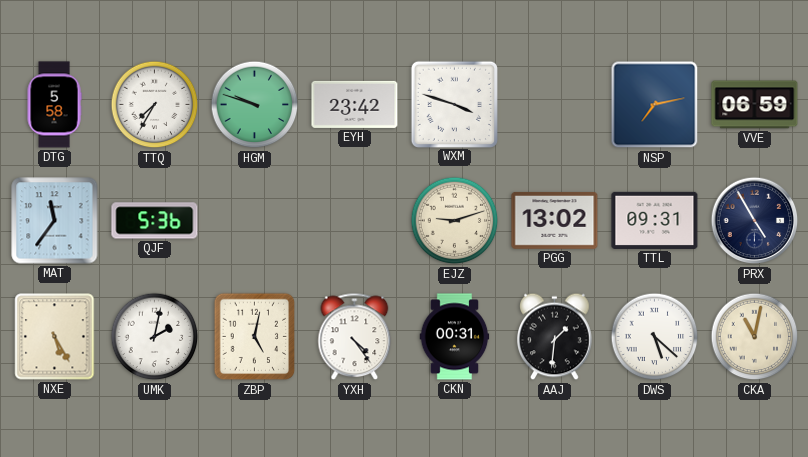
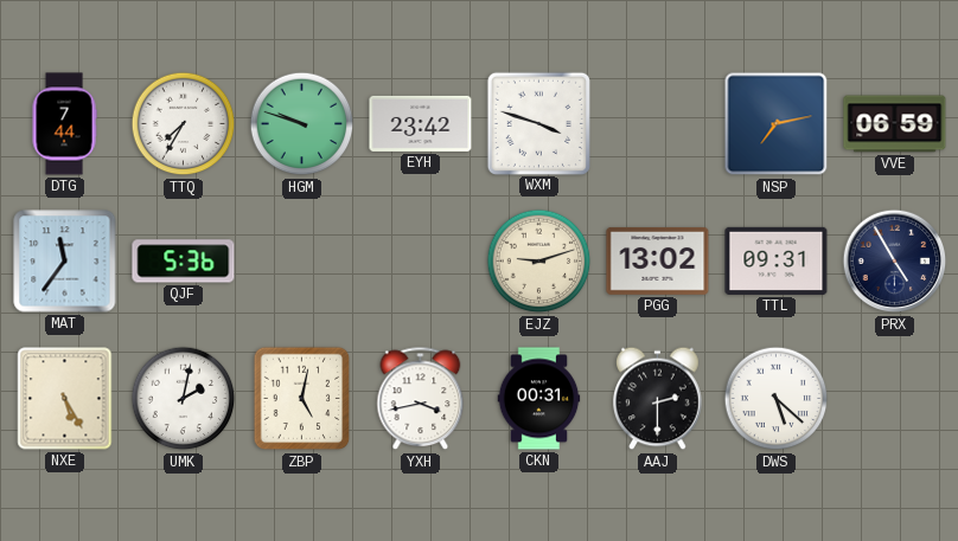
DTG: 5:58 -> 7:44
YXH: 4:24 -> 3:43
AAJ: 1:31 -> 2:30
CKA: 11:02 -> none
